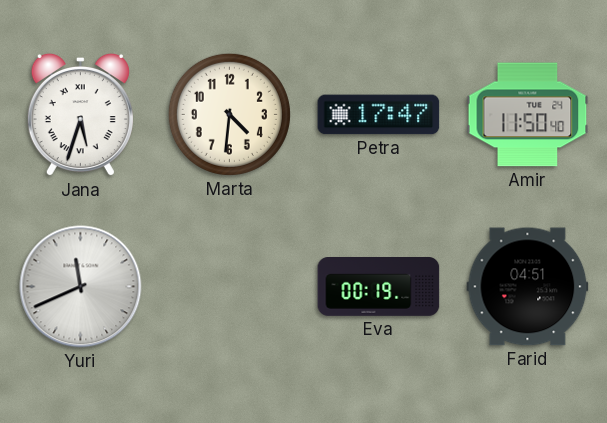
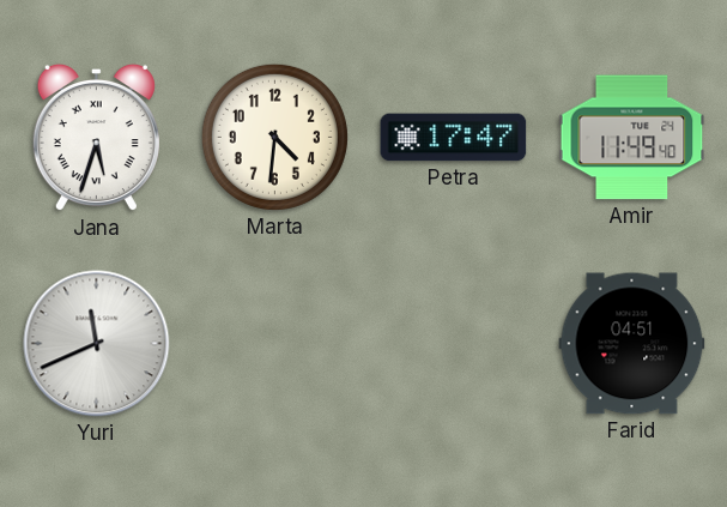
Amir: 11:50 -> 11:49
Eva: 00:19 -> none
